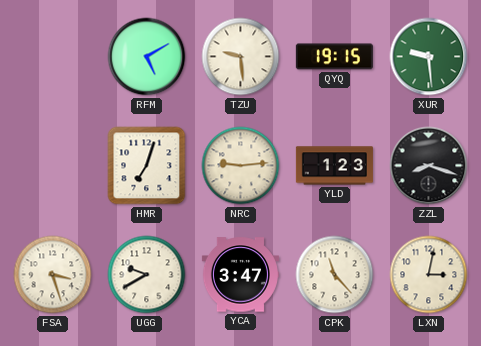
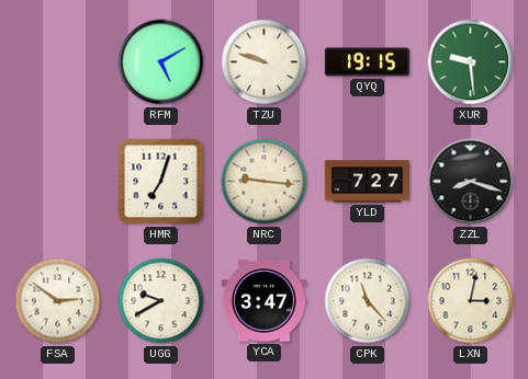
TZU: 9:29 -> 9:48
NRC: 9:14 -> 9:16
YLD: 1:23 -> 7:27
FSA: 3:27 -> 2:51
